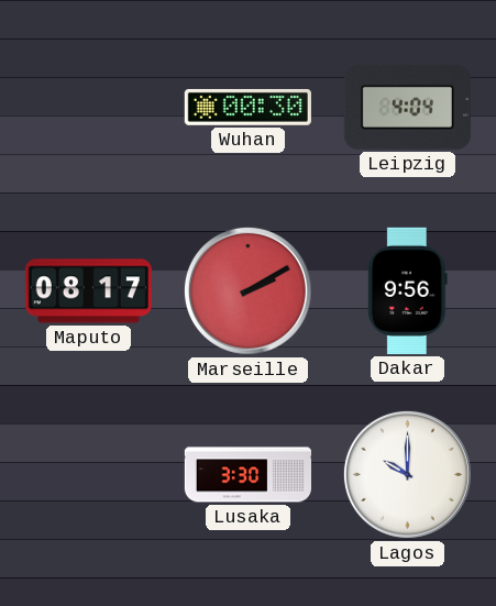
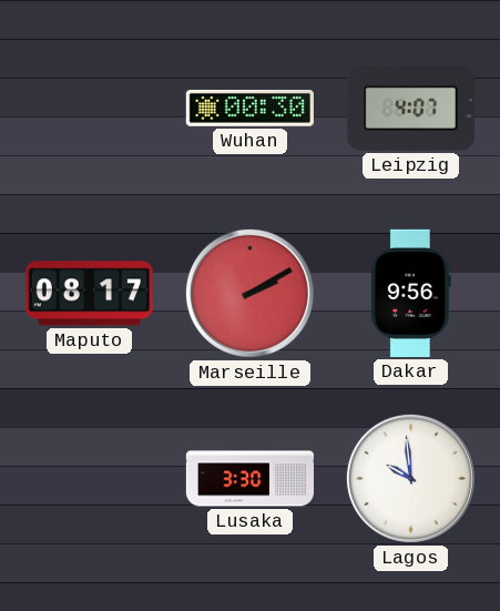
Leipzig: 4:04 -> 4:07
Lagos: 10:00 -> 9:59
